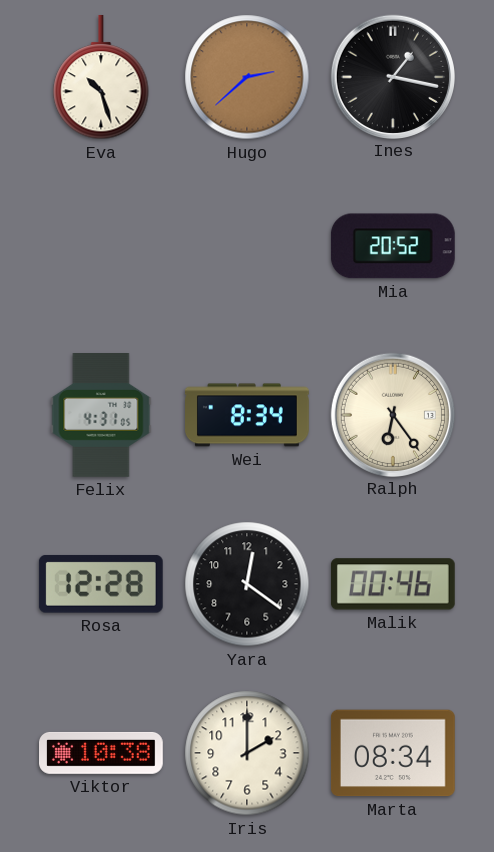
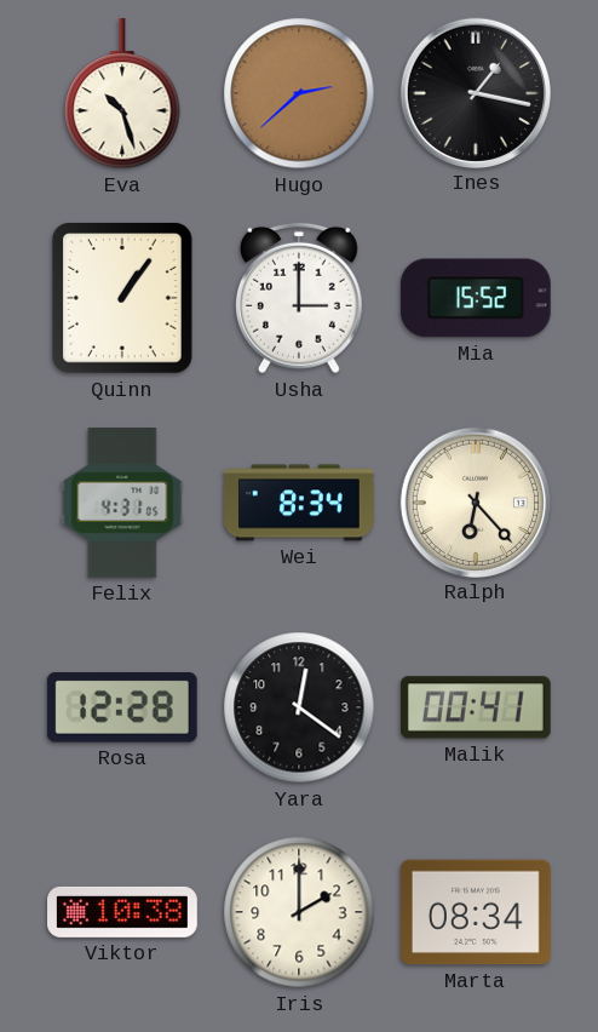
Quinn: none -> 1:06
Usha: none -> 3:00
Mia: 20:52 -> 15:52
Ralph: 6:24 -> 6:23
Malik: 00:46 -> 00:41
